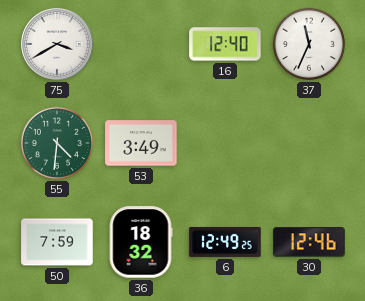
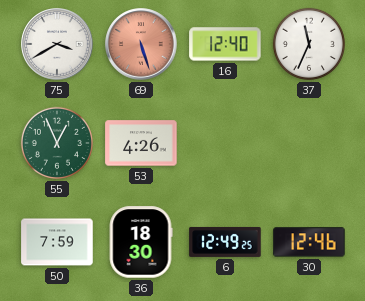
69: none -> 5:27
55: 4:31 -> 12:56
53: 3:49 -> 4:26
36: 18:32 -> 18:30
